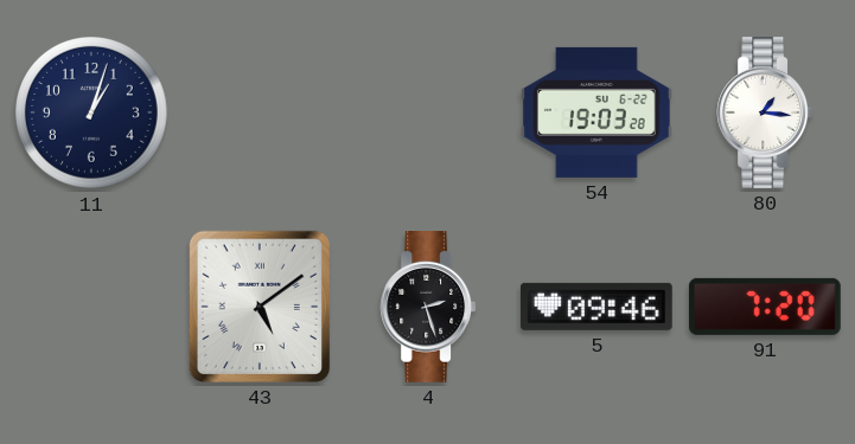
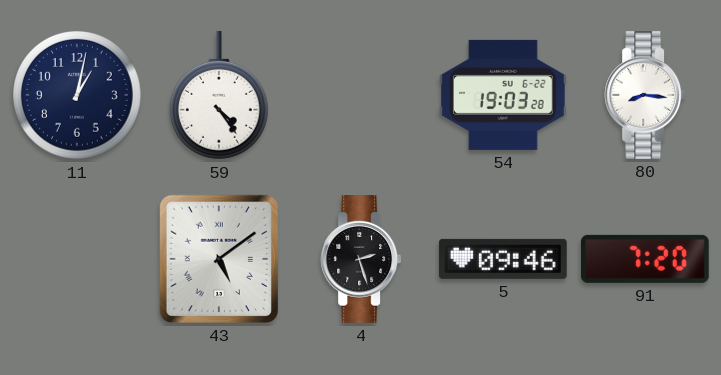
11: 1:03 -> 1:02
59: none -> 4:24
80: 1:16 -> 8:16
